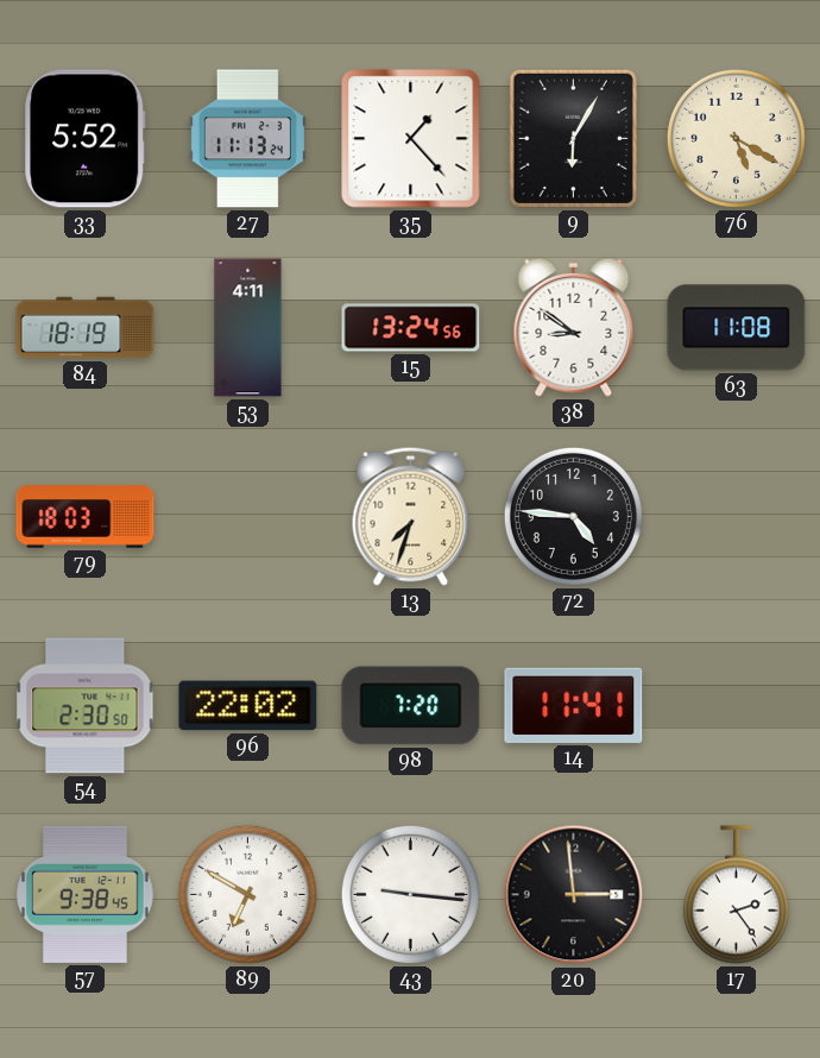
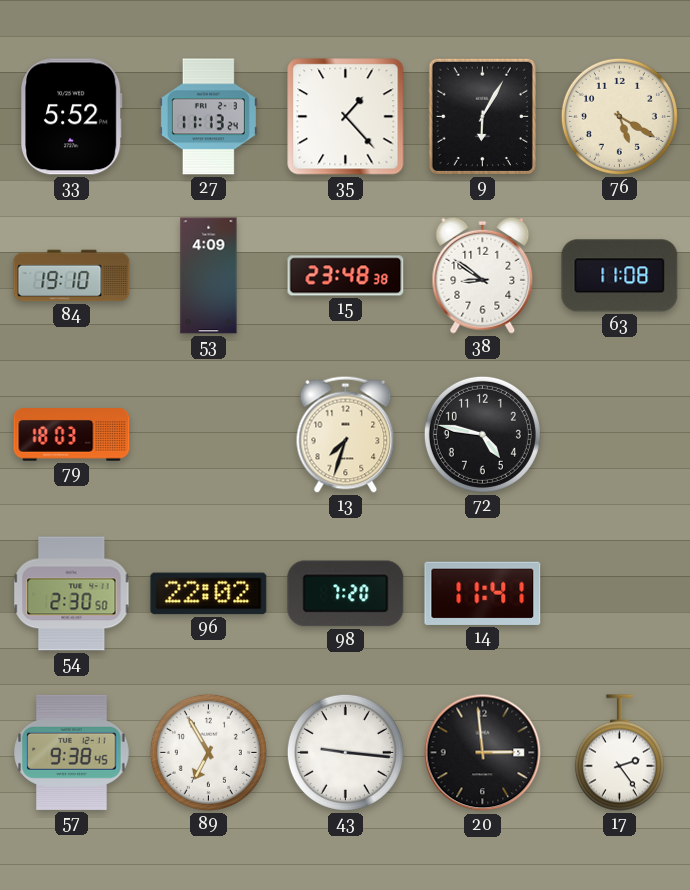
84: 18:19 -> 19:10
53: 4:11 -> 4:09
15: 13:24 -> 23:48
72: 4:46 -> 4:47
89: 6:50 -> 6:55
